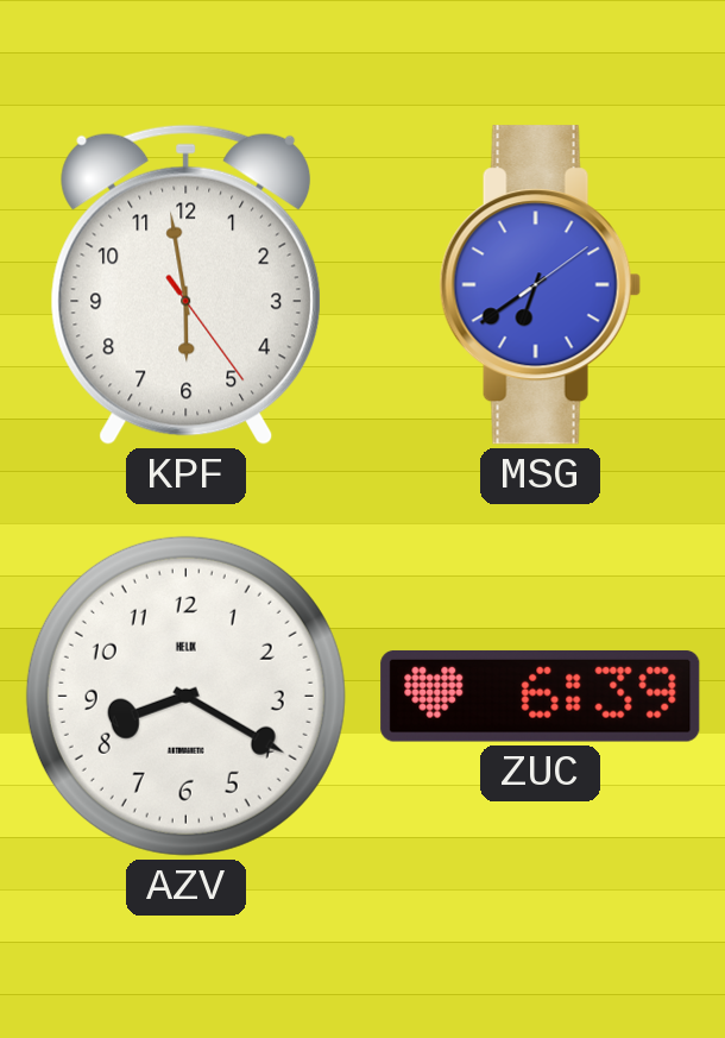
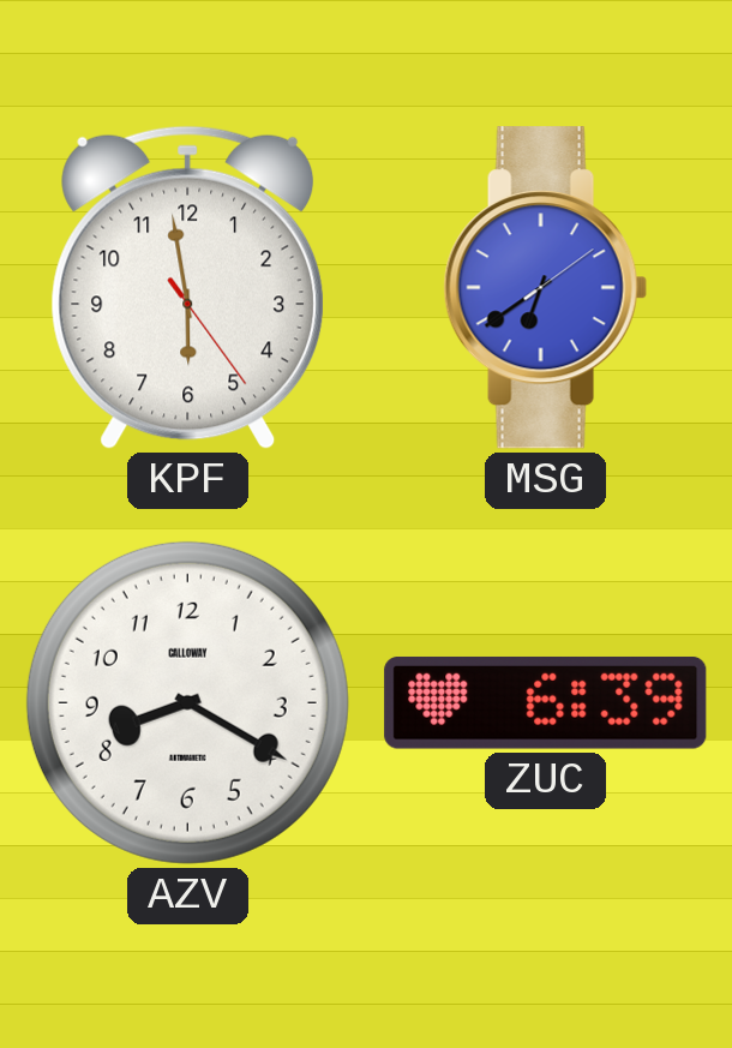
AZV brand: HELIX -> CALLOWAY
